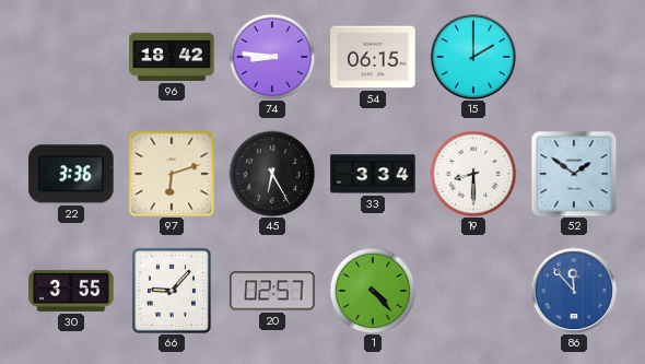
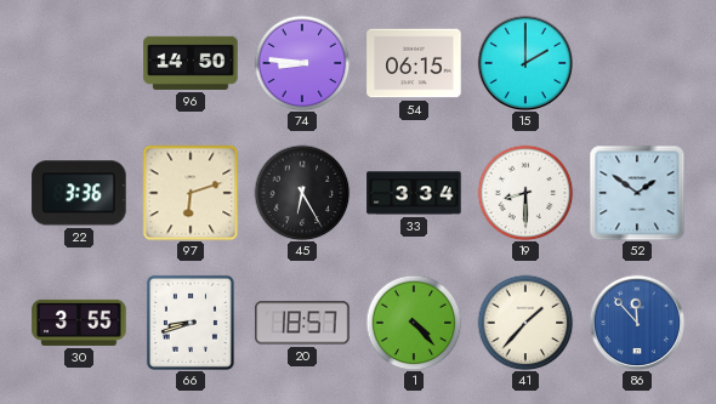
96: 18:42 -> 14:50
66: 9:07 -> 8:42
20: 02:57 -> 18:57
41: none -> 1:37
